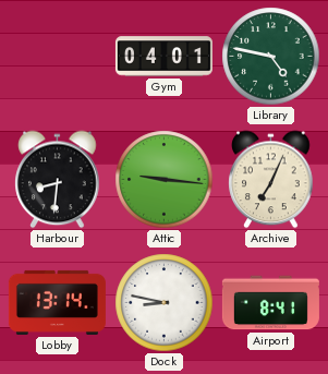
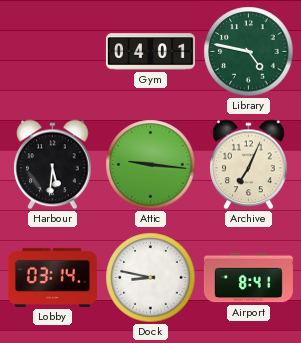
Harbour: 8:31 -> 5:31
Lobby: 13:14 -> 03:14
